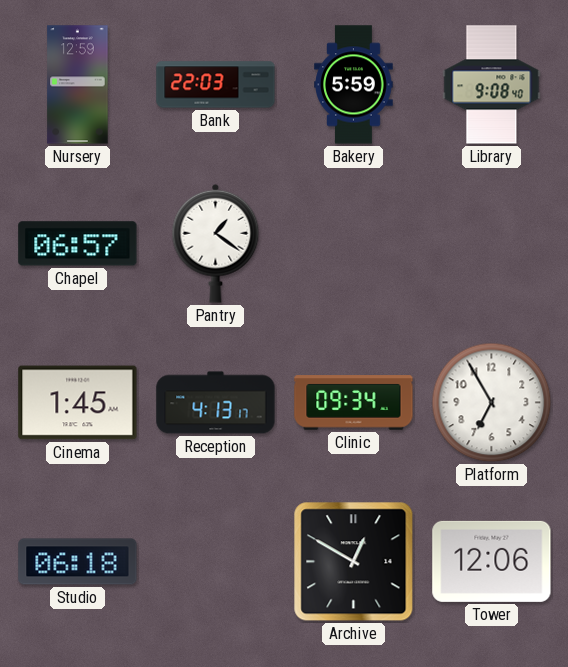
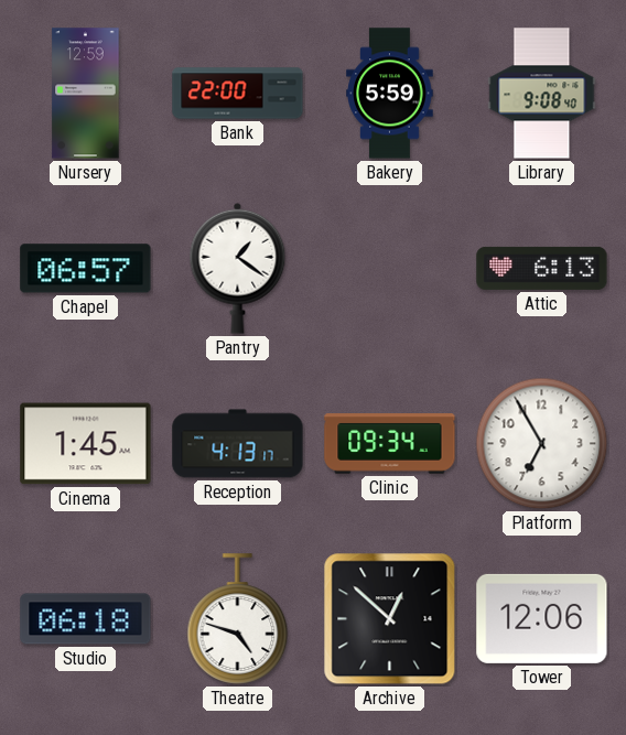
Bank: 22:03 -> 22:00
Attic: none -> 6:13
Theatre: none -> 4:48
Archive: 12:50 -> 12:52
